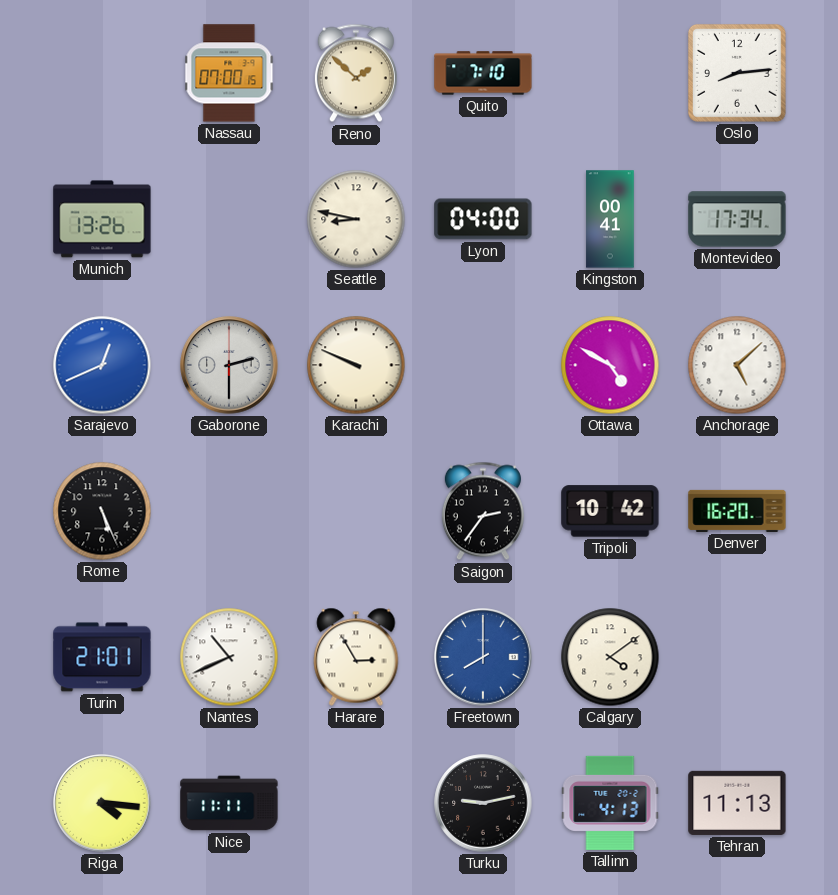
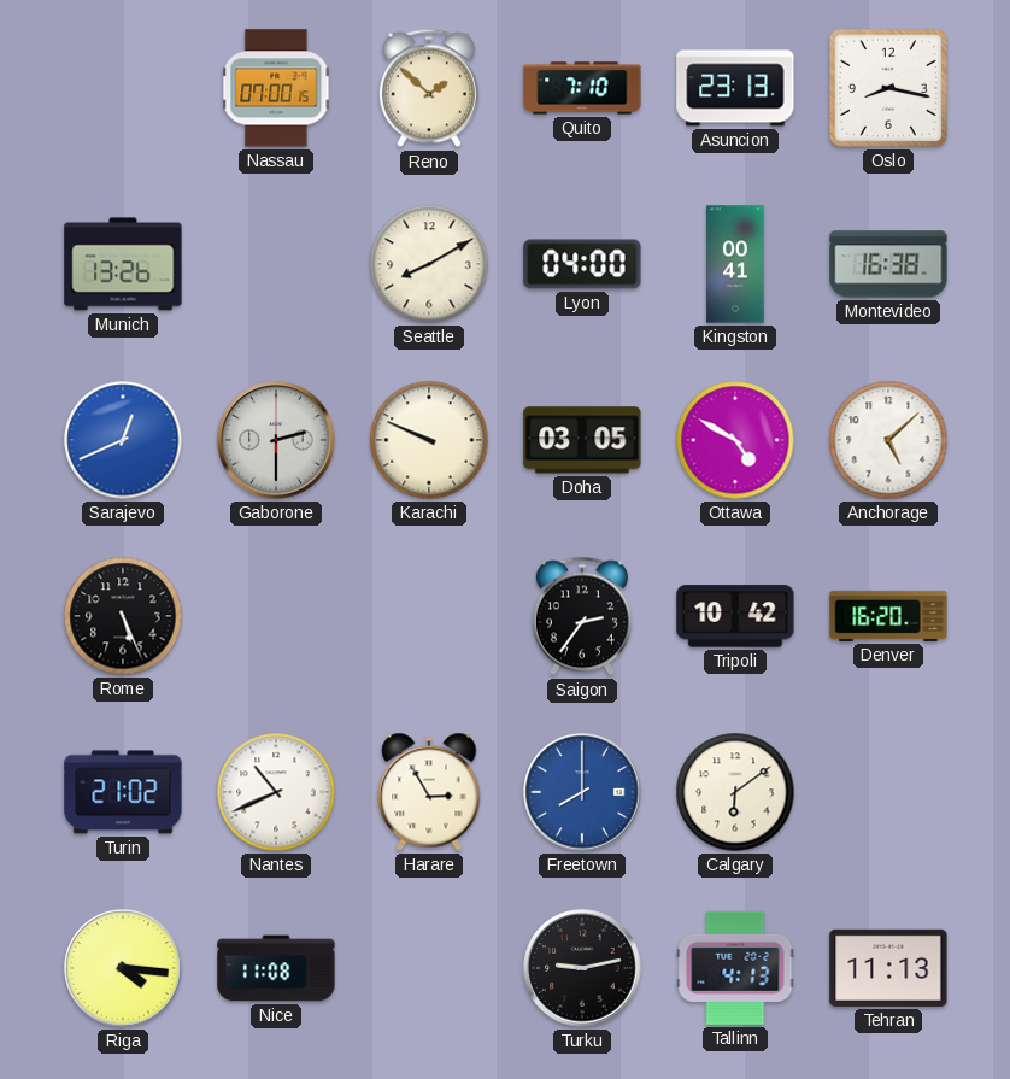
Asuncion: none -> 23:13
Oslo: 8:14 -> 8:17
Seattle: 8:47 -> 8:10
Montevideo: 17:34 -> 16:38
Doha: none -> 03:05
Turin: 21:01 -> 21:02
Calgary: 4:09 -> 6:09
Nice: 11:11 -> 11:08
